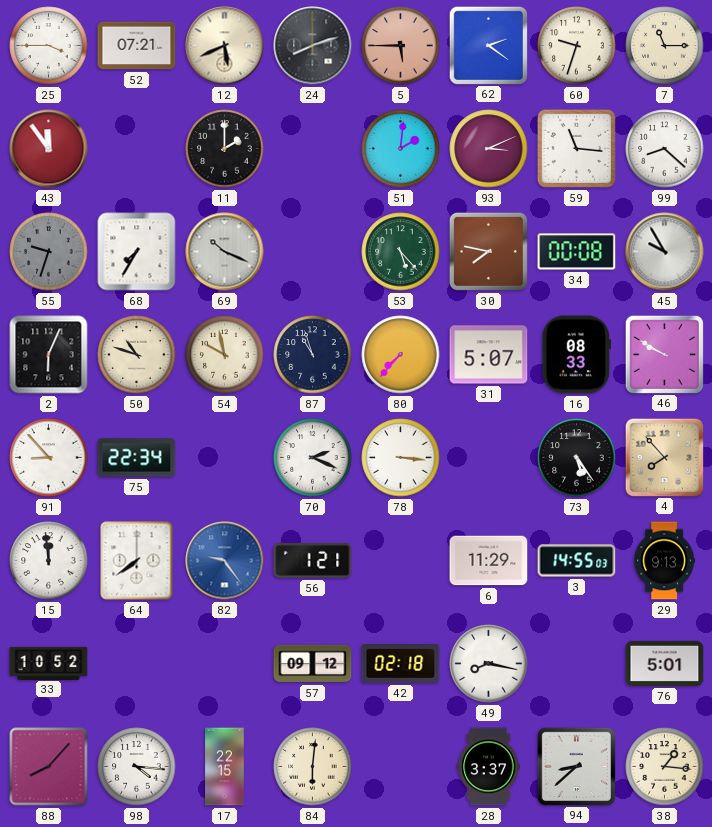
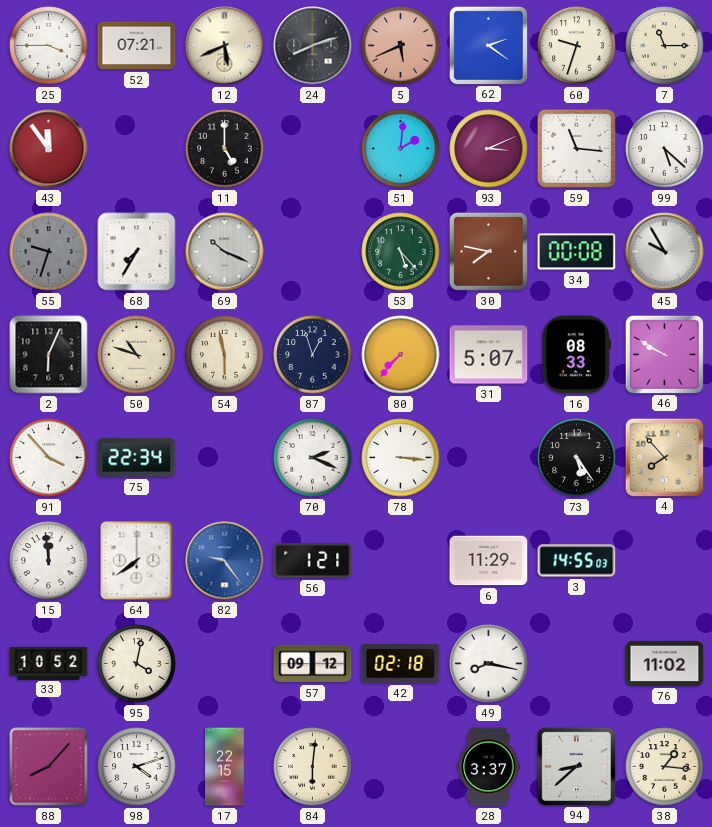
5: 5:45 -> 5:41
11: 2:00 -> 5:00
99: 8:22 -> 5:22
54: 9:58 -> 5:58
87: 10:57 -> 12:57
91: 8:53 -> 3:53
29: 9:13 -> none
95: none -> 4:02
76: 5:01 -> 11:02
98: 4:16 -> 4:12
